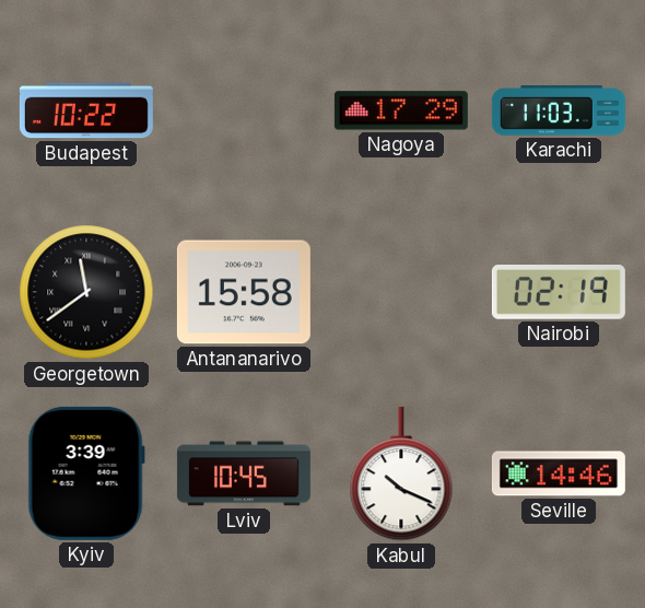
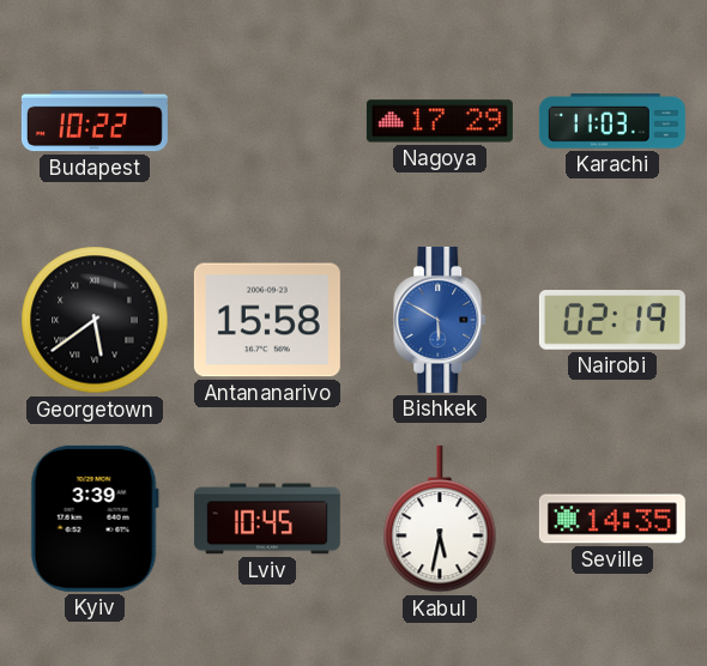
Georgetown: 11:39 -> 5:39
Bishkek: none -> 5:50
Kabul: 10:19 -> 5:32
Seville: 14:46 -> 14:35
